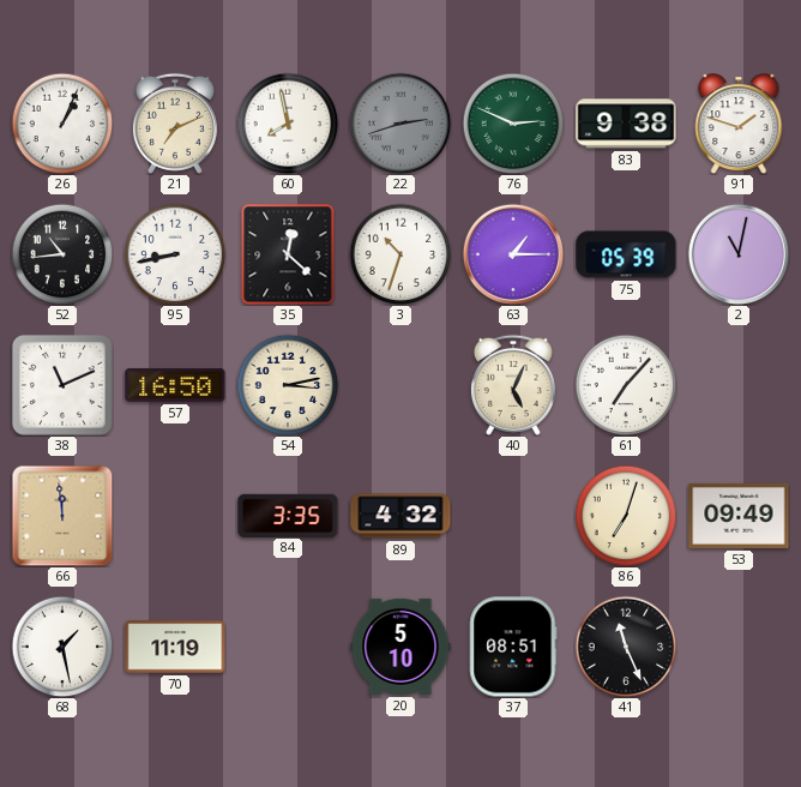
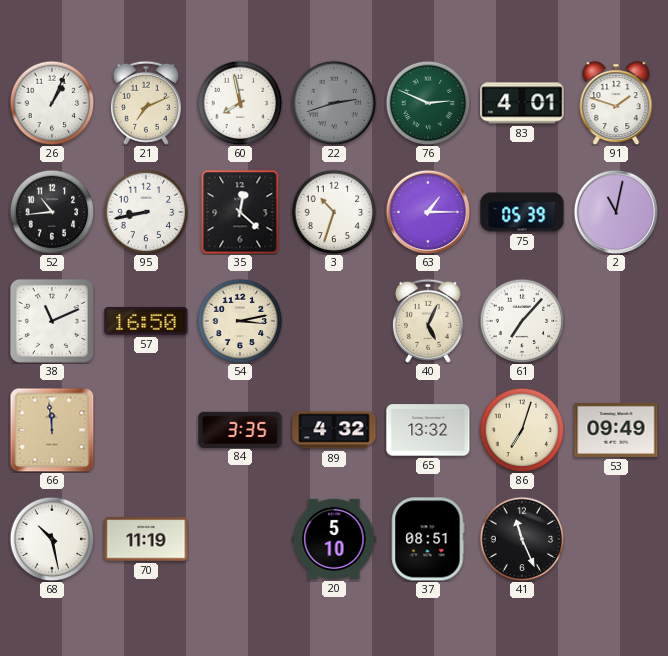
83: 9:38 -> 4:01
65: none -> 13:32
68: 1:28 -> 10:28
